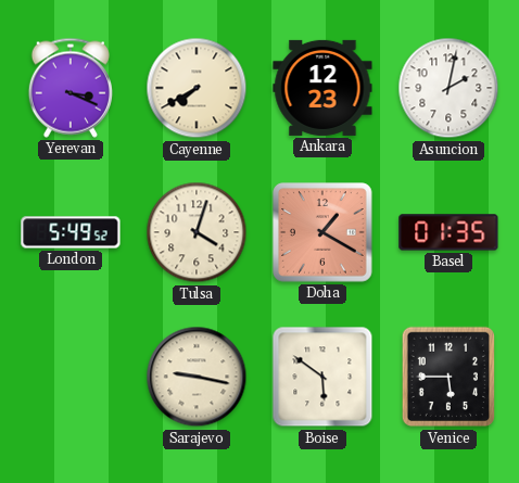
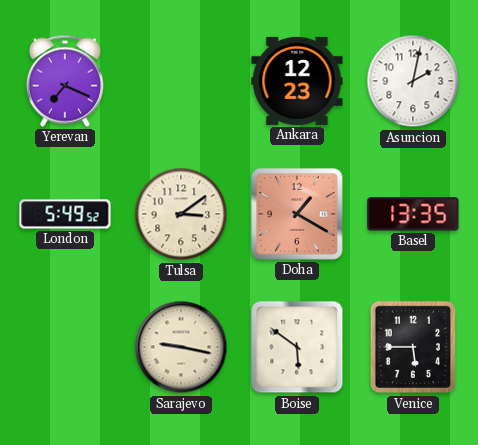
Yerevan: 3:19 -> 7:19
Cayenne: 7:40 -> none
Tulsa: 4:03 -> 3:09
Basel: 01:35 -> 13:35
